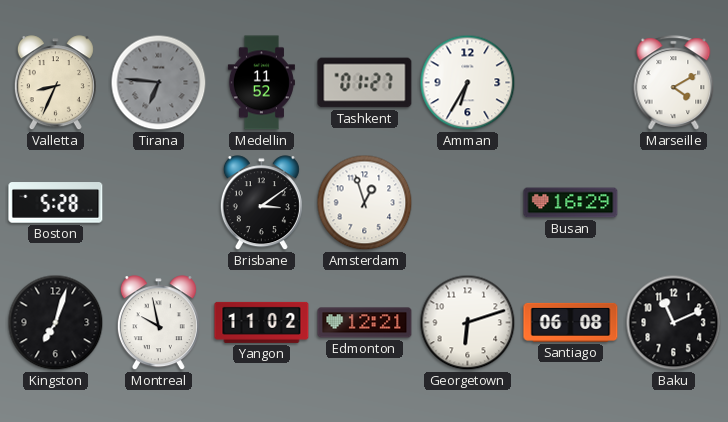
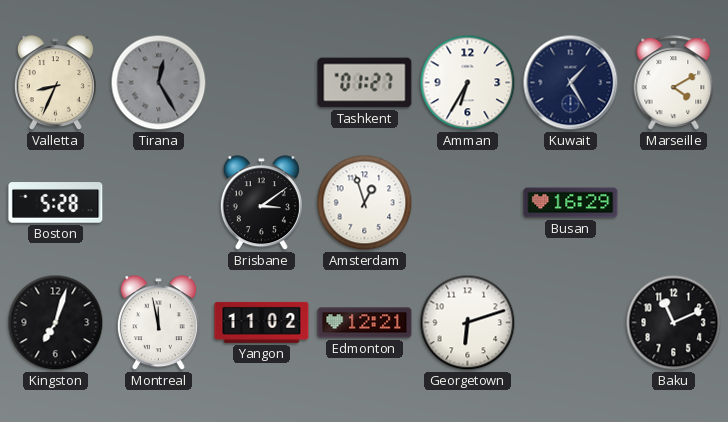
Tirana: 6:46 -> 12:25
Medellin: 11:52 -> none
Kuwait: none -> 1:25
Montreal: 9:58 -> 11:58
Santiago: 06:08 -> none
